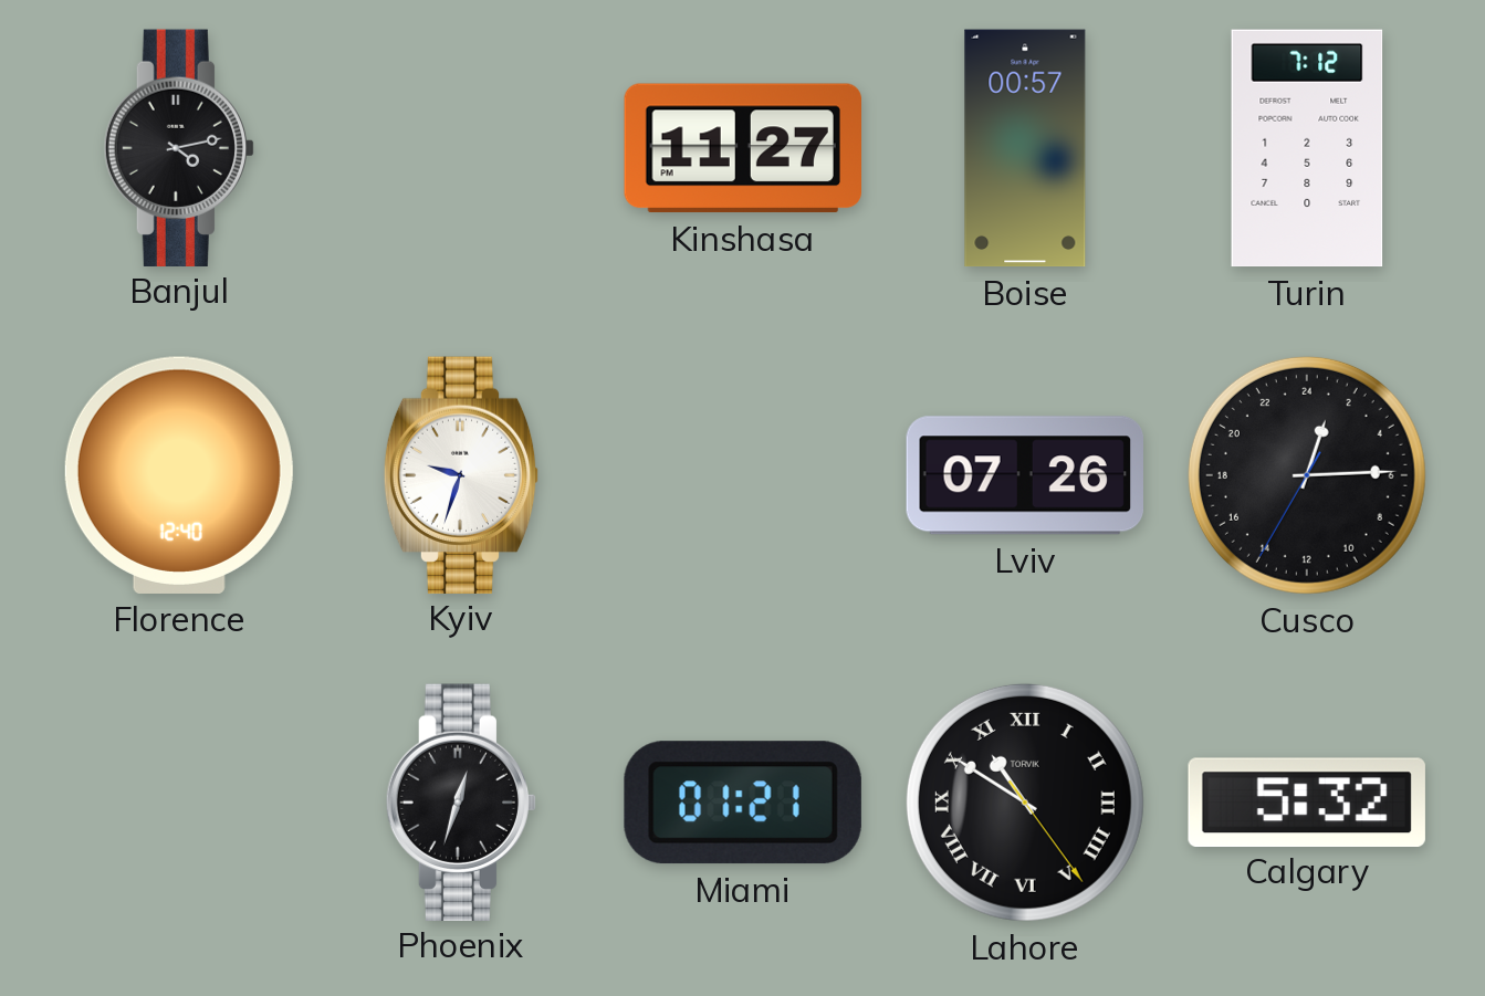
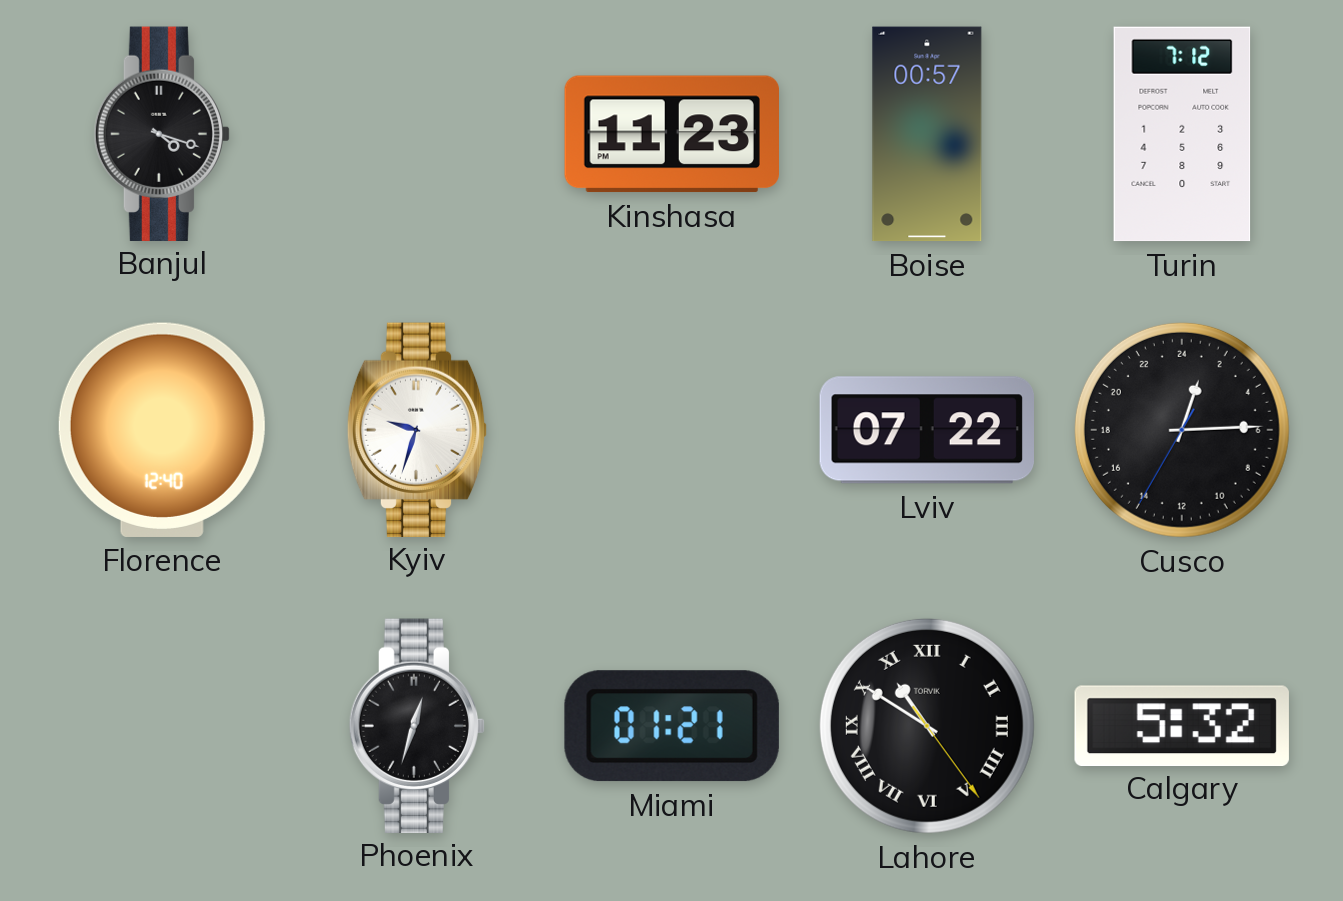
Banjul: 4:13 -> 4:18
Kinshasa: 11:27 -> 11:23
Lviv: 07:26 -> 07:22
